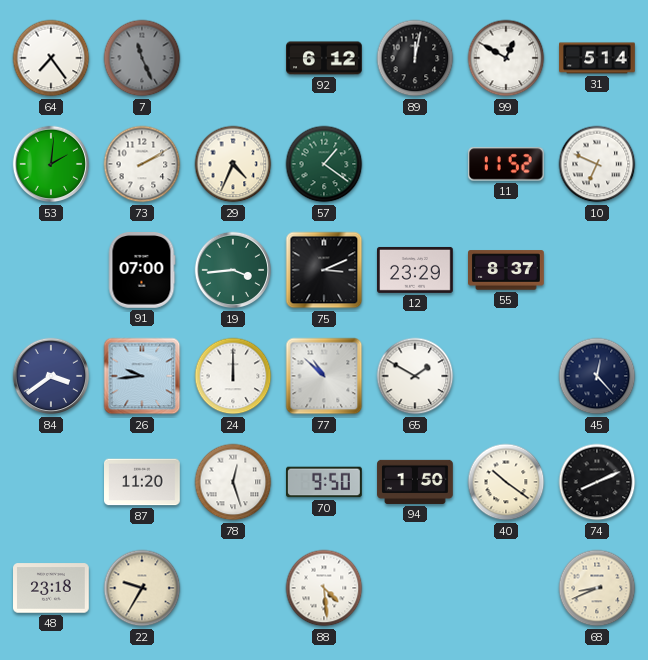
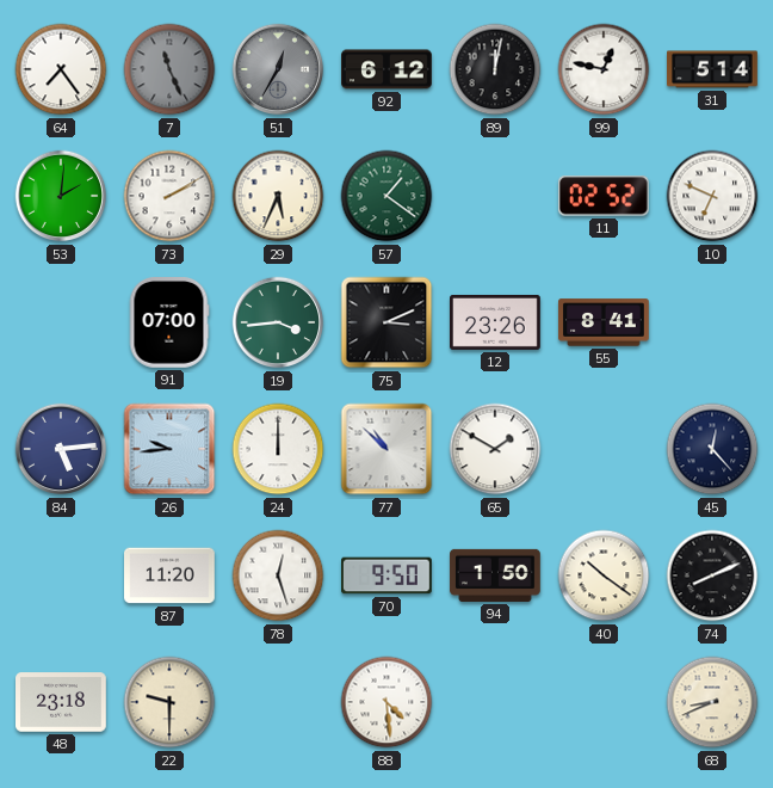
51: none -> 12:35
99: 12:50 -> 12:47
29: 4:34 -> 5:34
11: 11:52 -> 02:52
12: 23:29 -> 23:26
55: 8:37 -> 8:41
84: 3:39 -> 5:14
22: 9:35 -> 9:30
